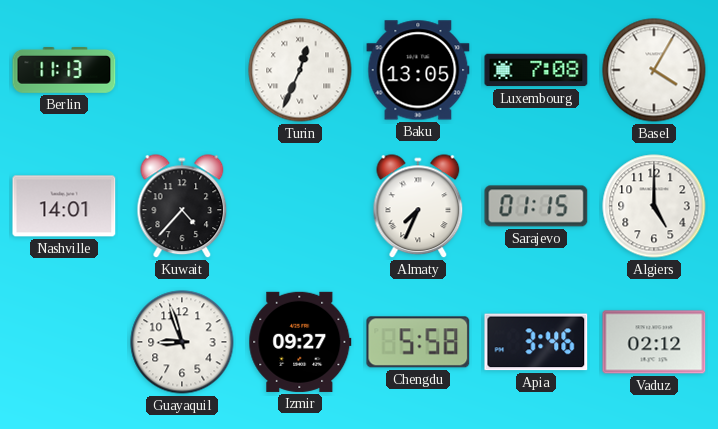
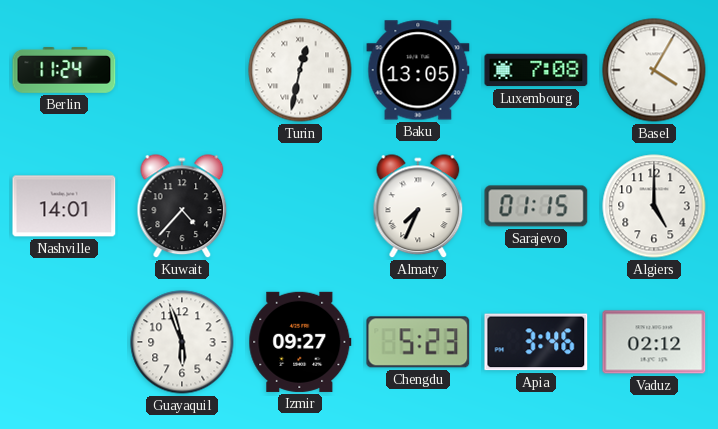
Berlin: 11:13 -> 11:24
Turin: 12:34 -> 12:32
Guayaquil: 8:57 -> 5:57
Chengdu: 5:58 -> 5:23
